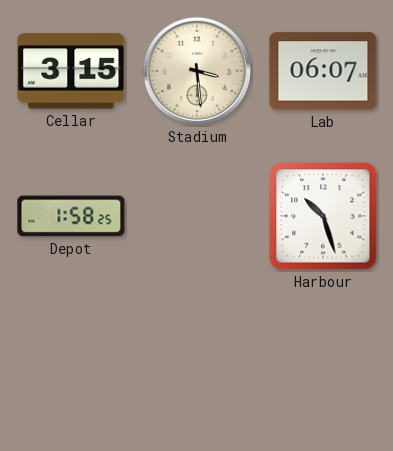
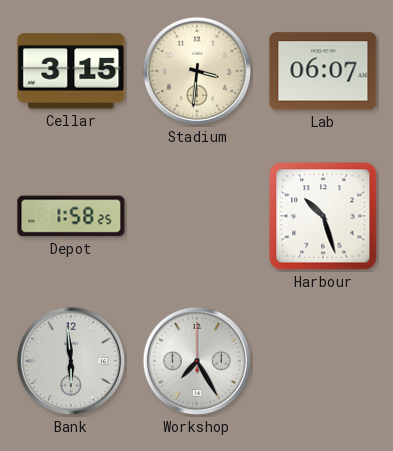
Stadium: 3:29 -> 3:31
Bank: none -> 5:59
Workshop: none -> 7:25
